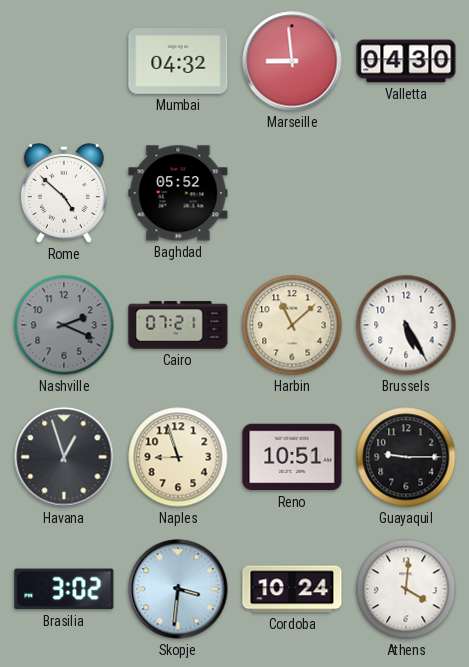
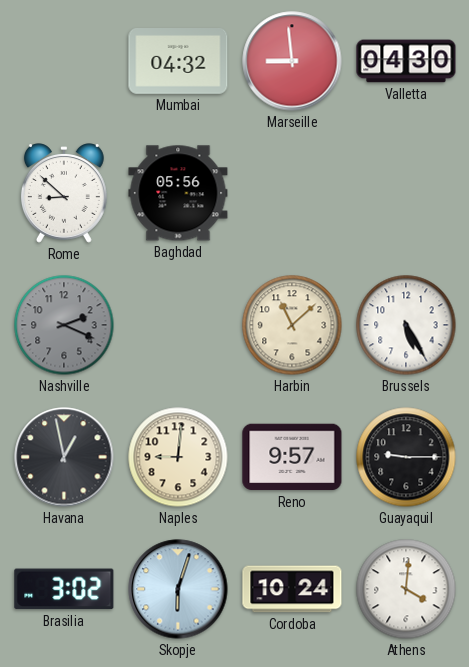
Rome: 4:52 -> 8:52
Baghdad: 05:52 -> 05:56
Cairo: 07:21 -> none
Havana: 12:57 -> 12:58
Naples: 8:57 -> 9:01
Reno: 10:51 -> 9:57
Skopje: 3:31 -> 6:03
